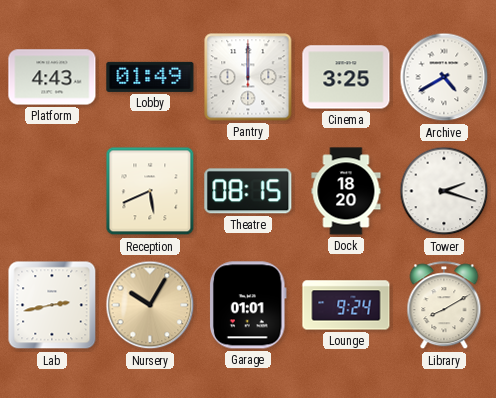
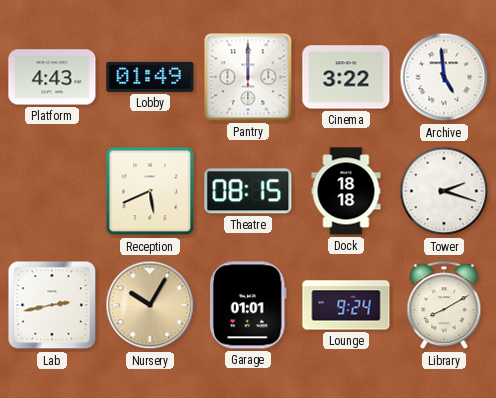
Cinema: 3:25 -> 3:22
Archive: 4:40 -> 4:59
Dock: 18:20 -> 18:18
